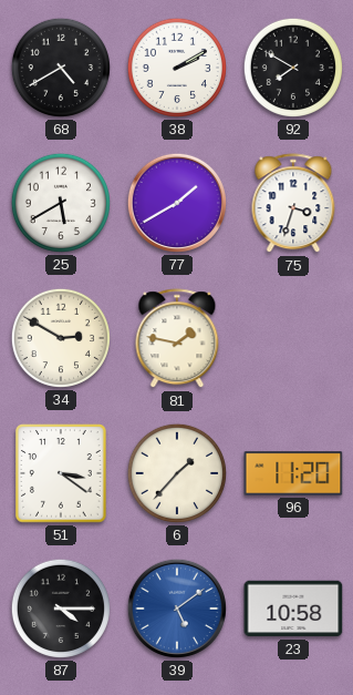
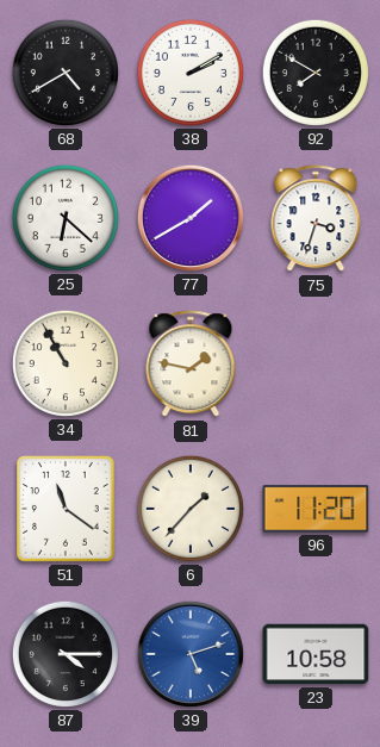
25: 5:40 -> 6:22
34: 2:50 -> 10:55
51: 3:21 -> 11:21
39: 5:09 -> 5:12
